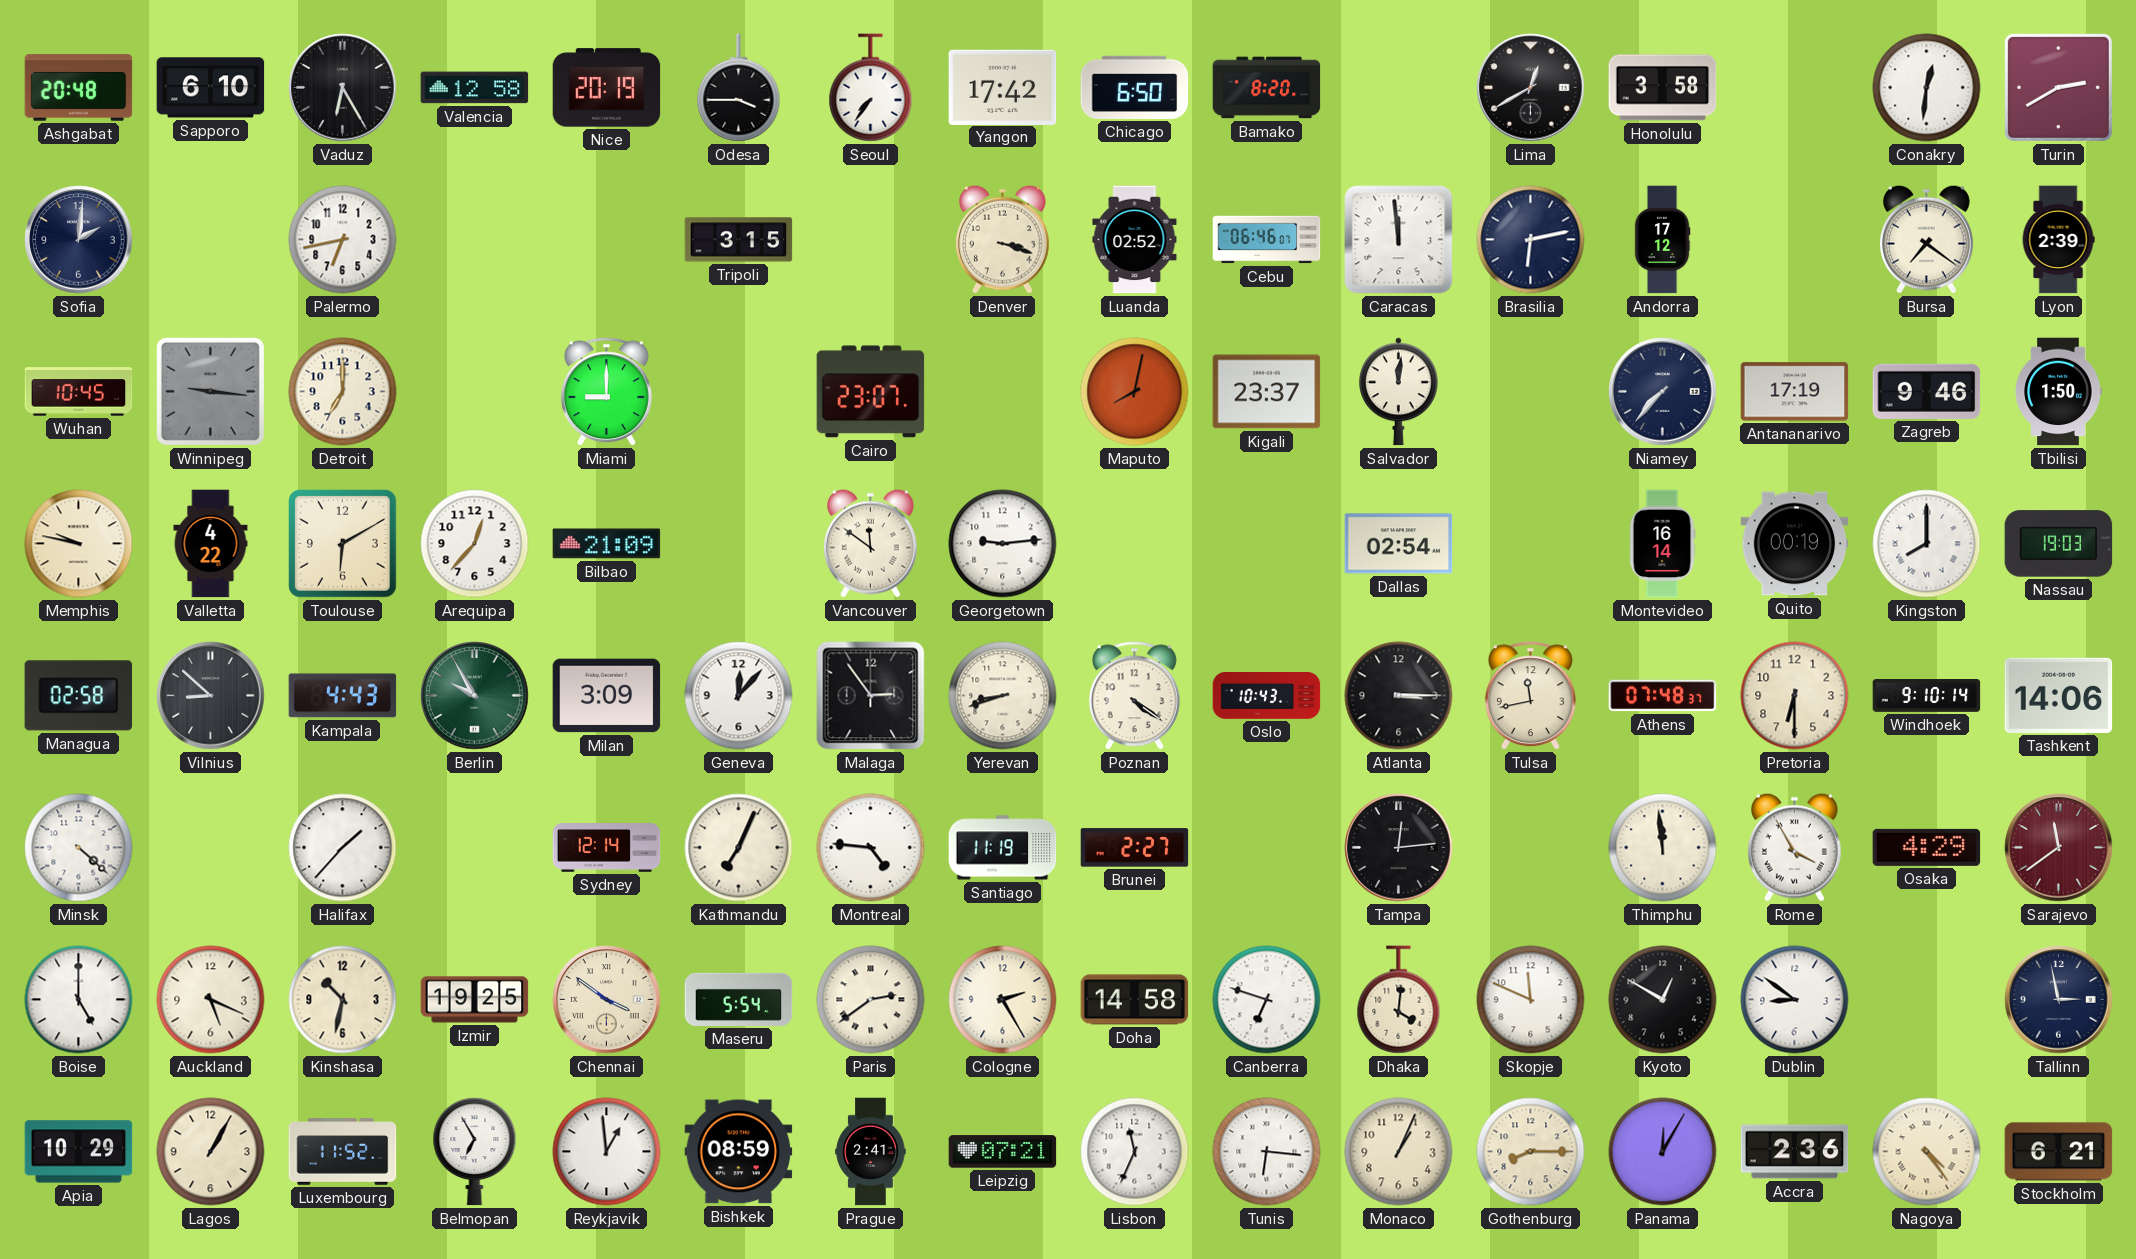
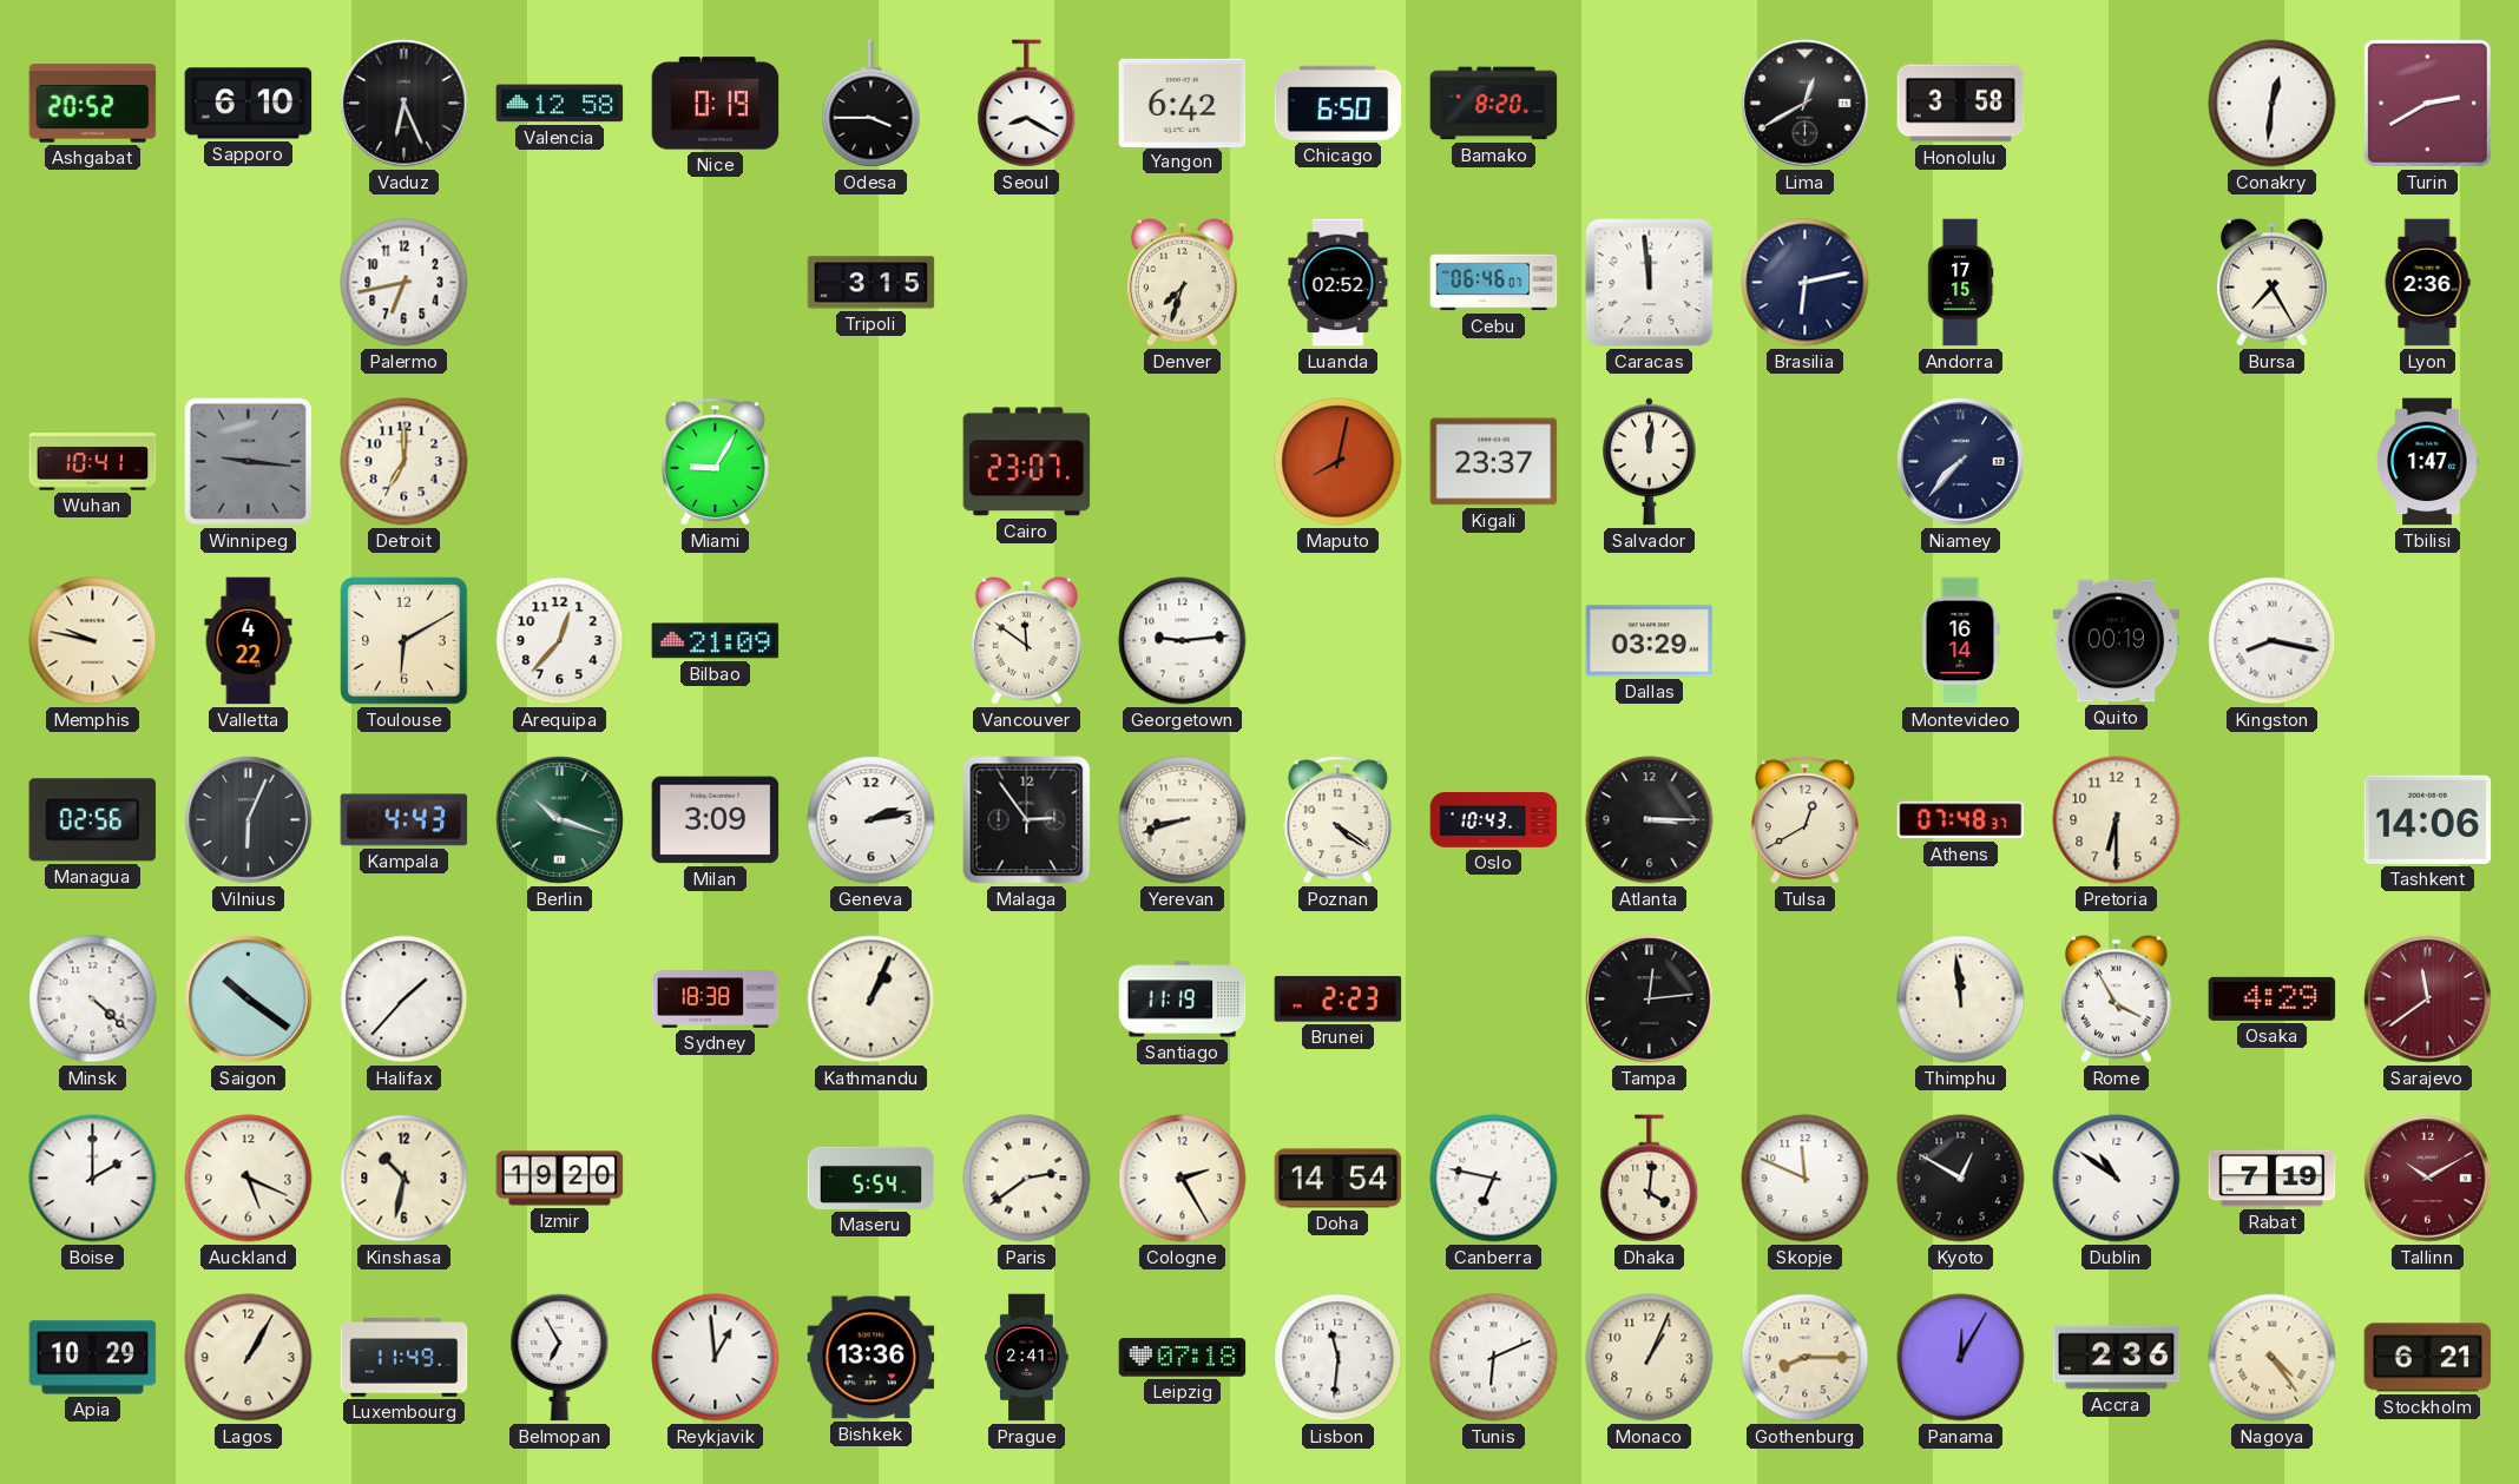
Ashgabat: 20:48 -> 20:52
Vaduz: 6:25 -> 6:26
Nice: 20:19 -> 0:19
Seoul: 7:36 -> 8:20
Yangon: 17:42 -> 6:42
Sofia: 2:01 -> none
Denver: 3:18 -> 7:33
Andorra: 17:12 -> 17:15
Bursa: 7:21 -> 7:25
Lyon: 2:39 -> 2:36
Wuhan: 10:45 -> 10:41
Miami: 9:00 -> 9:05
Antananarivo: 17:19 -> none
Zagreb: 9:46 -> none
Tbilisi: 1:50 -> 1:47
Dallas: 02:54 -> 03:29
Kingston: 8:00 -> 8:17
Nassau: 19:03 -> none
Managua: 02:58 -> 02:56
Vilnius: 8:52 -> 6:04
Berlin: 9:55 -> 10:18
Geneva: 12:07 -> 2:13
Tulsa: 11:43 -> 12:40
Windhoek: 9:10 -> none
Saigon: none -> 10:21
Sydney: 12:14 -> 18:38
Kathmandu: 7:04 -> 1:04
Montreal: 4:46 -> none
Brunei: 2:27 -> 2:23
Boise: 5:00 -> 2:00
Izmir: 19:25 -> 19:20
Chennai: 3:51 -> none
Doha: 14:58 -> 14:54
Canberra: 6:48 -> 6:47
Dublin: 8:51 -> 10:51
Rabat: none -> 7:19
Tallinn: 2:58 -> 10:10
Tallinn dial: navy -> burgundy
Luxembourg: 11:52 -> 11:49
Bishkek: 08:59 -> 13:36
Leipzig: 07:21 -> 07:18
Lisbon: 11:34 -> 11:31
Tunis: 6:16 -> 6:11
